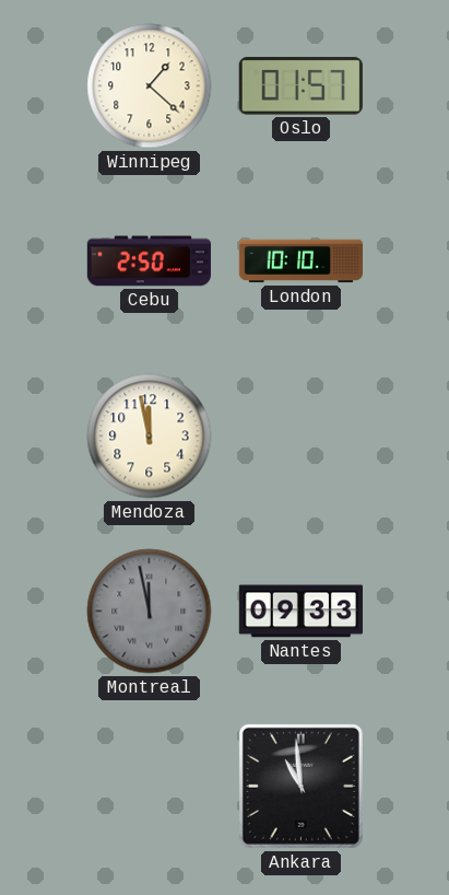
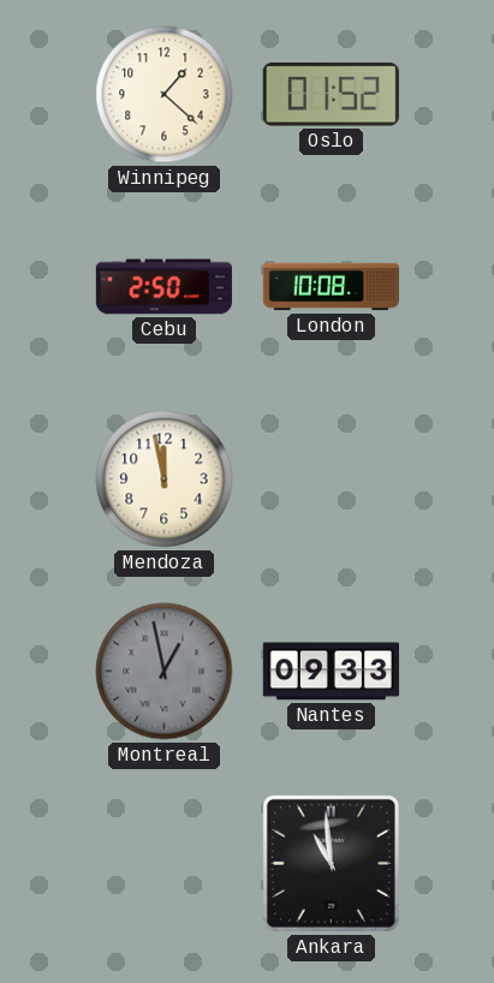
Oslo: 01:57 -> 01:52
London: 10:10 -> 10:08
Montreal: 11:58 -> 12:58
